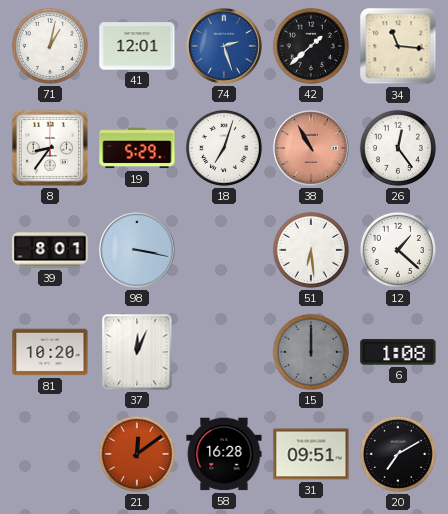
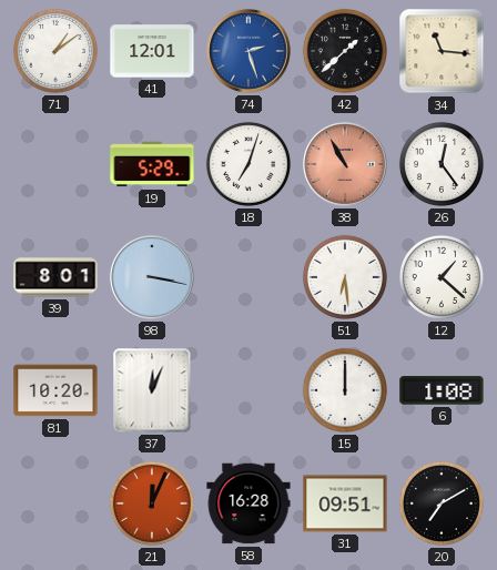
71: 1:02 -> 1:09
8: 8:36 -> none
15 dial: grey -> white
21: 12:09 -> 12:04
